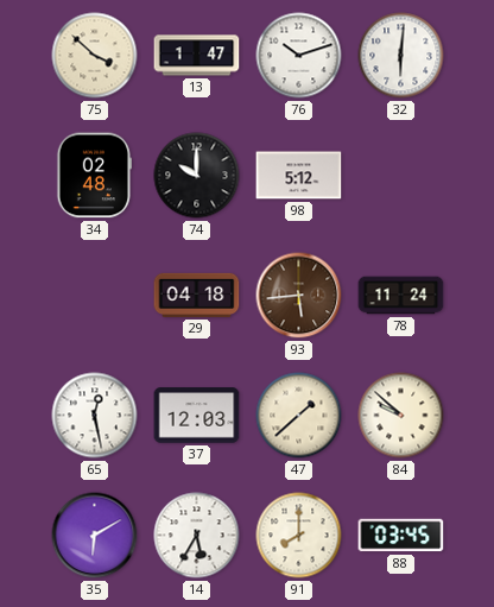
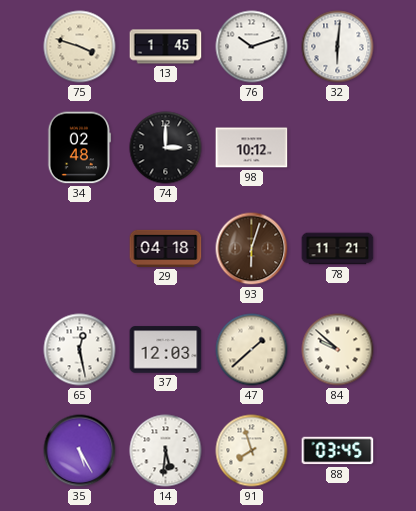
75: 3:52 -> 3:48
13: 1:47 -> 1:45
74: 10:00 -> 3:00
98: 5:12 -> 10:12
93: 5:44 -> 6:03
78: 11:24 -> 11:21
35: 6:10 -> 5:25
14: 5:35 -> 5:31
91: 8:00 -> 7:57
